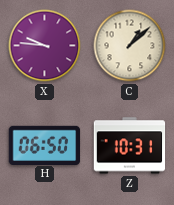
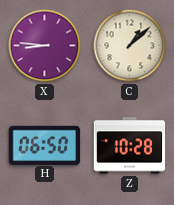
X: 9:46 -> 8:46
Z: 10:31 -> 10:28
